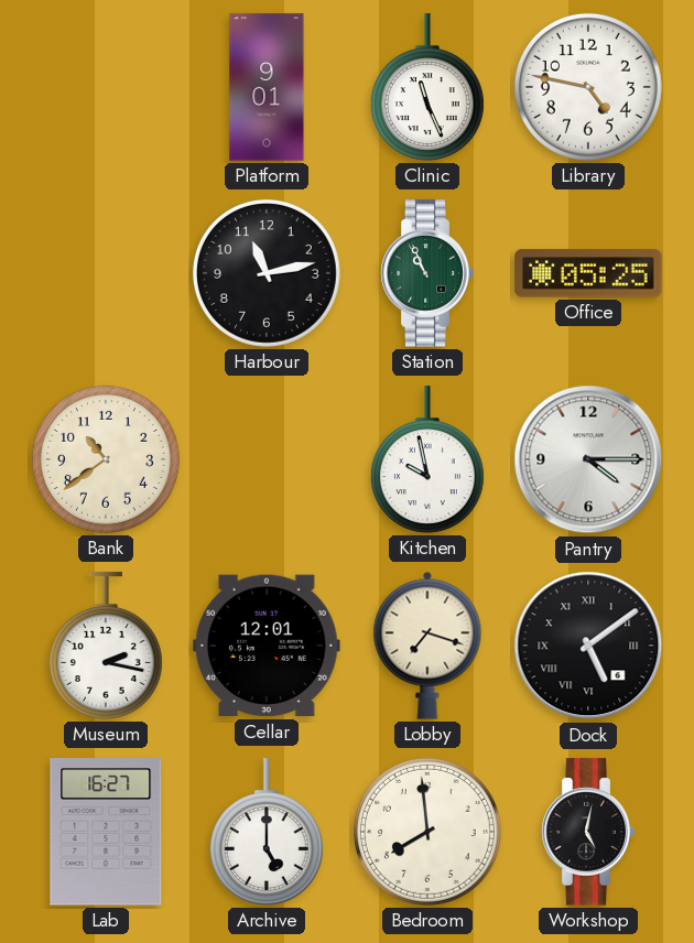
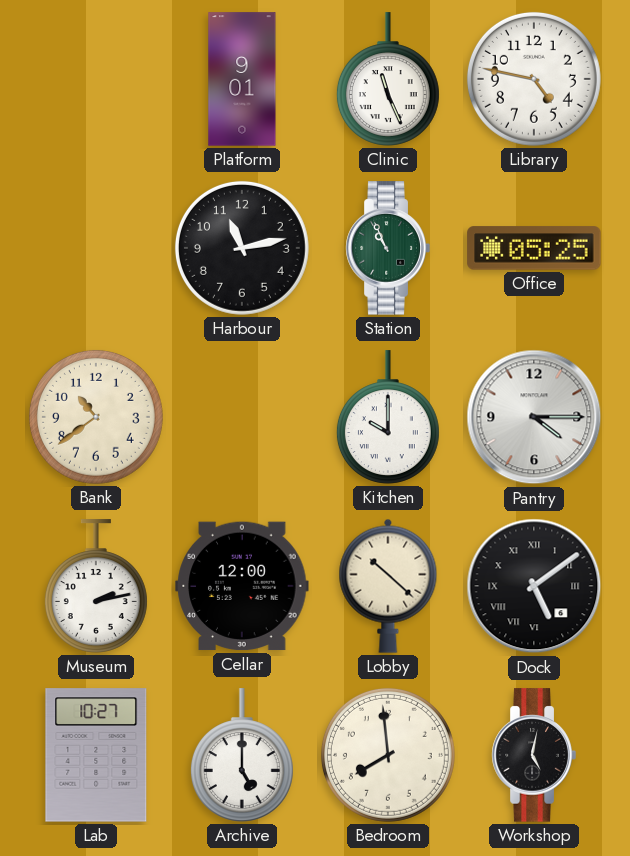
Kitchen: 9:58 -> 10:00
Museum: 2:17 -> 2:13
Cellar: 12:01 -> 12:00
Lobby: 7:18 -> 10:22
Lab: 16:27 -> 10:27
